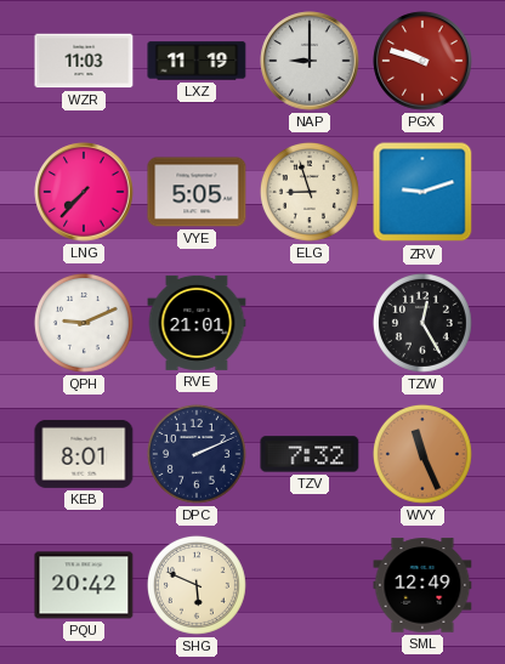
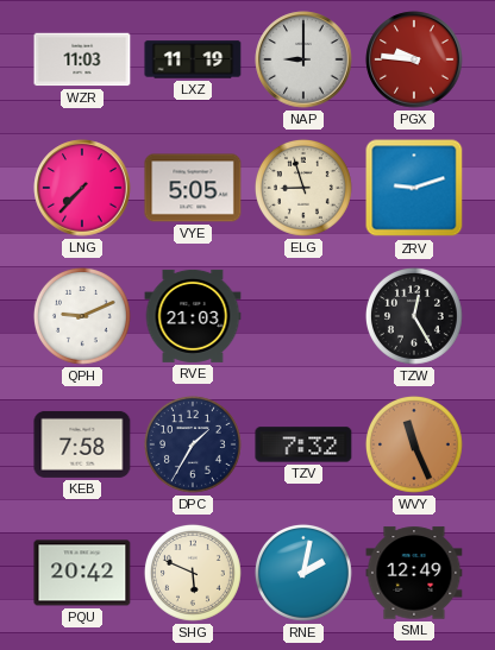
PGX: 9:48 -> 9:46
RVE: 21:01 -> 21:03
KEB: 8:01 -> 7:58
DPC: 2:11 -> 1:35
RNE: none -> 2:02
